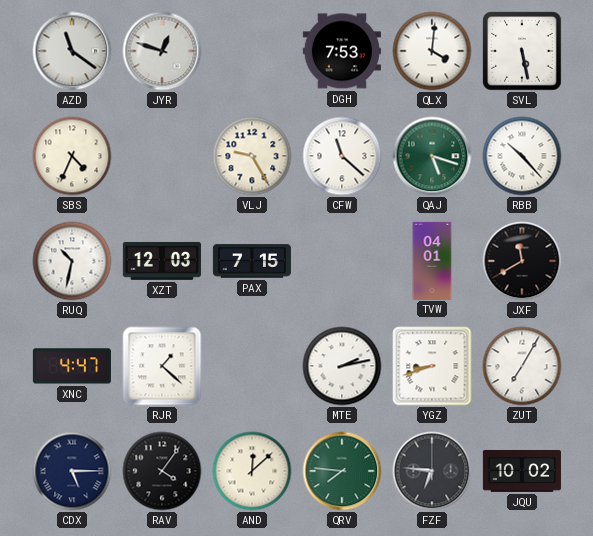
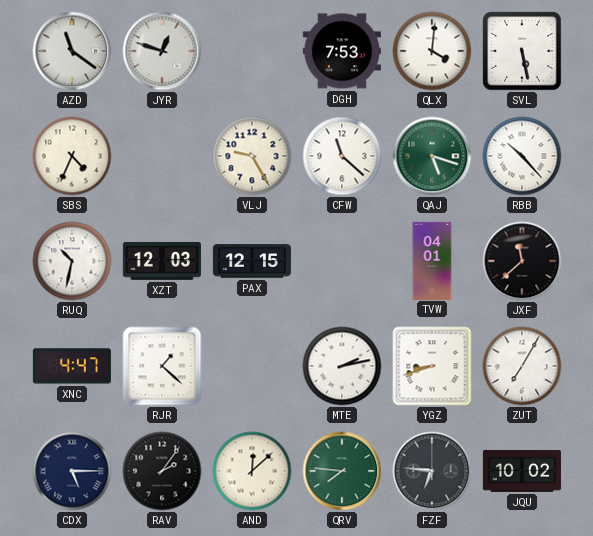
PAX: 7:15 -> 12:15
JXF: 11:40 -> 11:38
RAV: 4:06 -> 2:06
